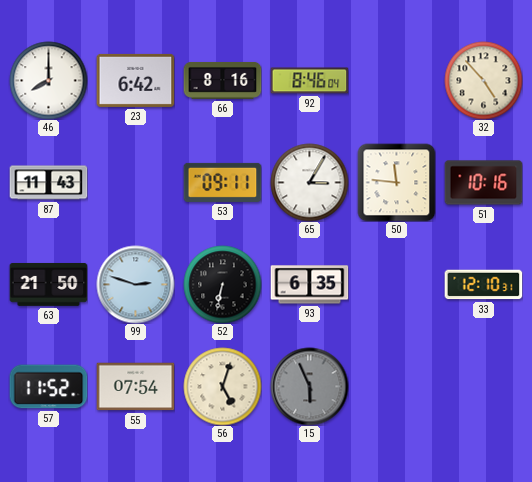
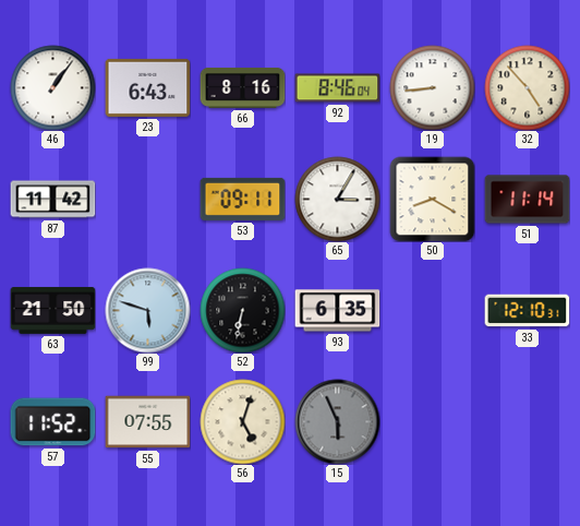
46: 8:00 -> 1:06
23: 6:42 -> 6:43
19: none -> 8:44
87: 11:43 -> 11:42
50: 11:46 -> 8:20
51: 10:16 -> 11:14
99: 2:48 -> 5:48
55: 07:54 -> 07:55
